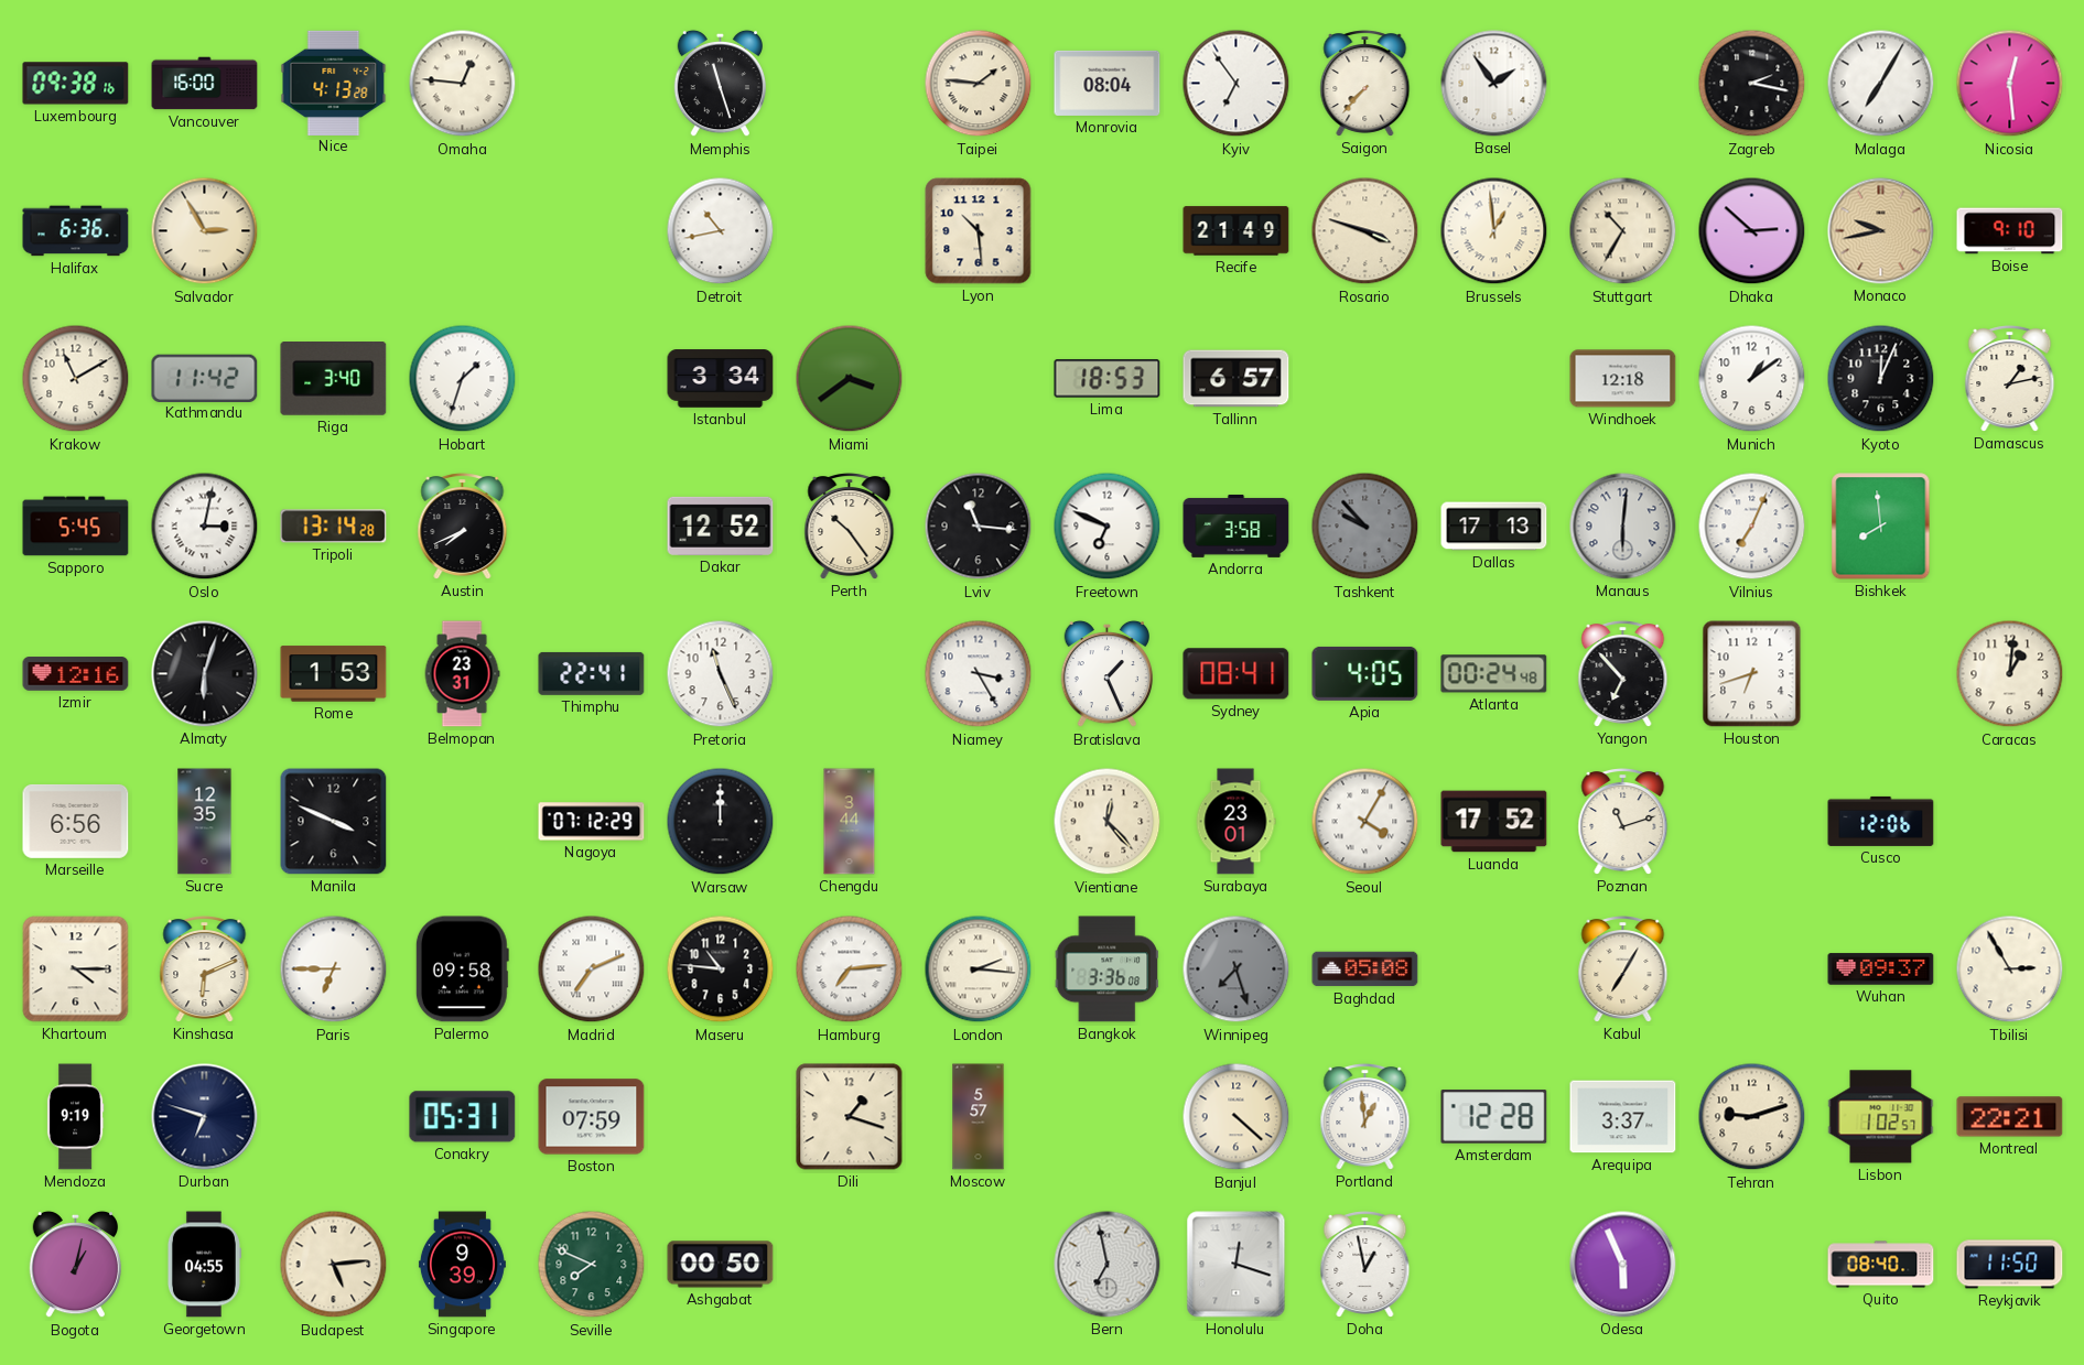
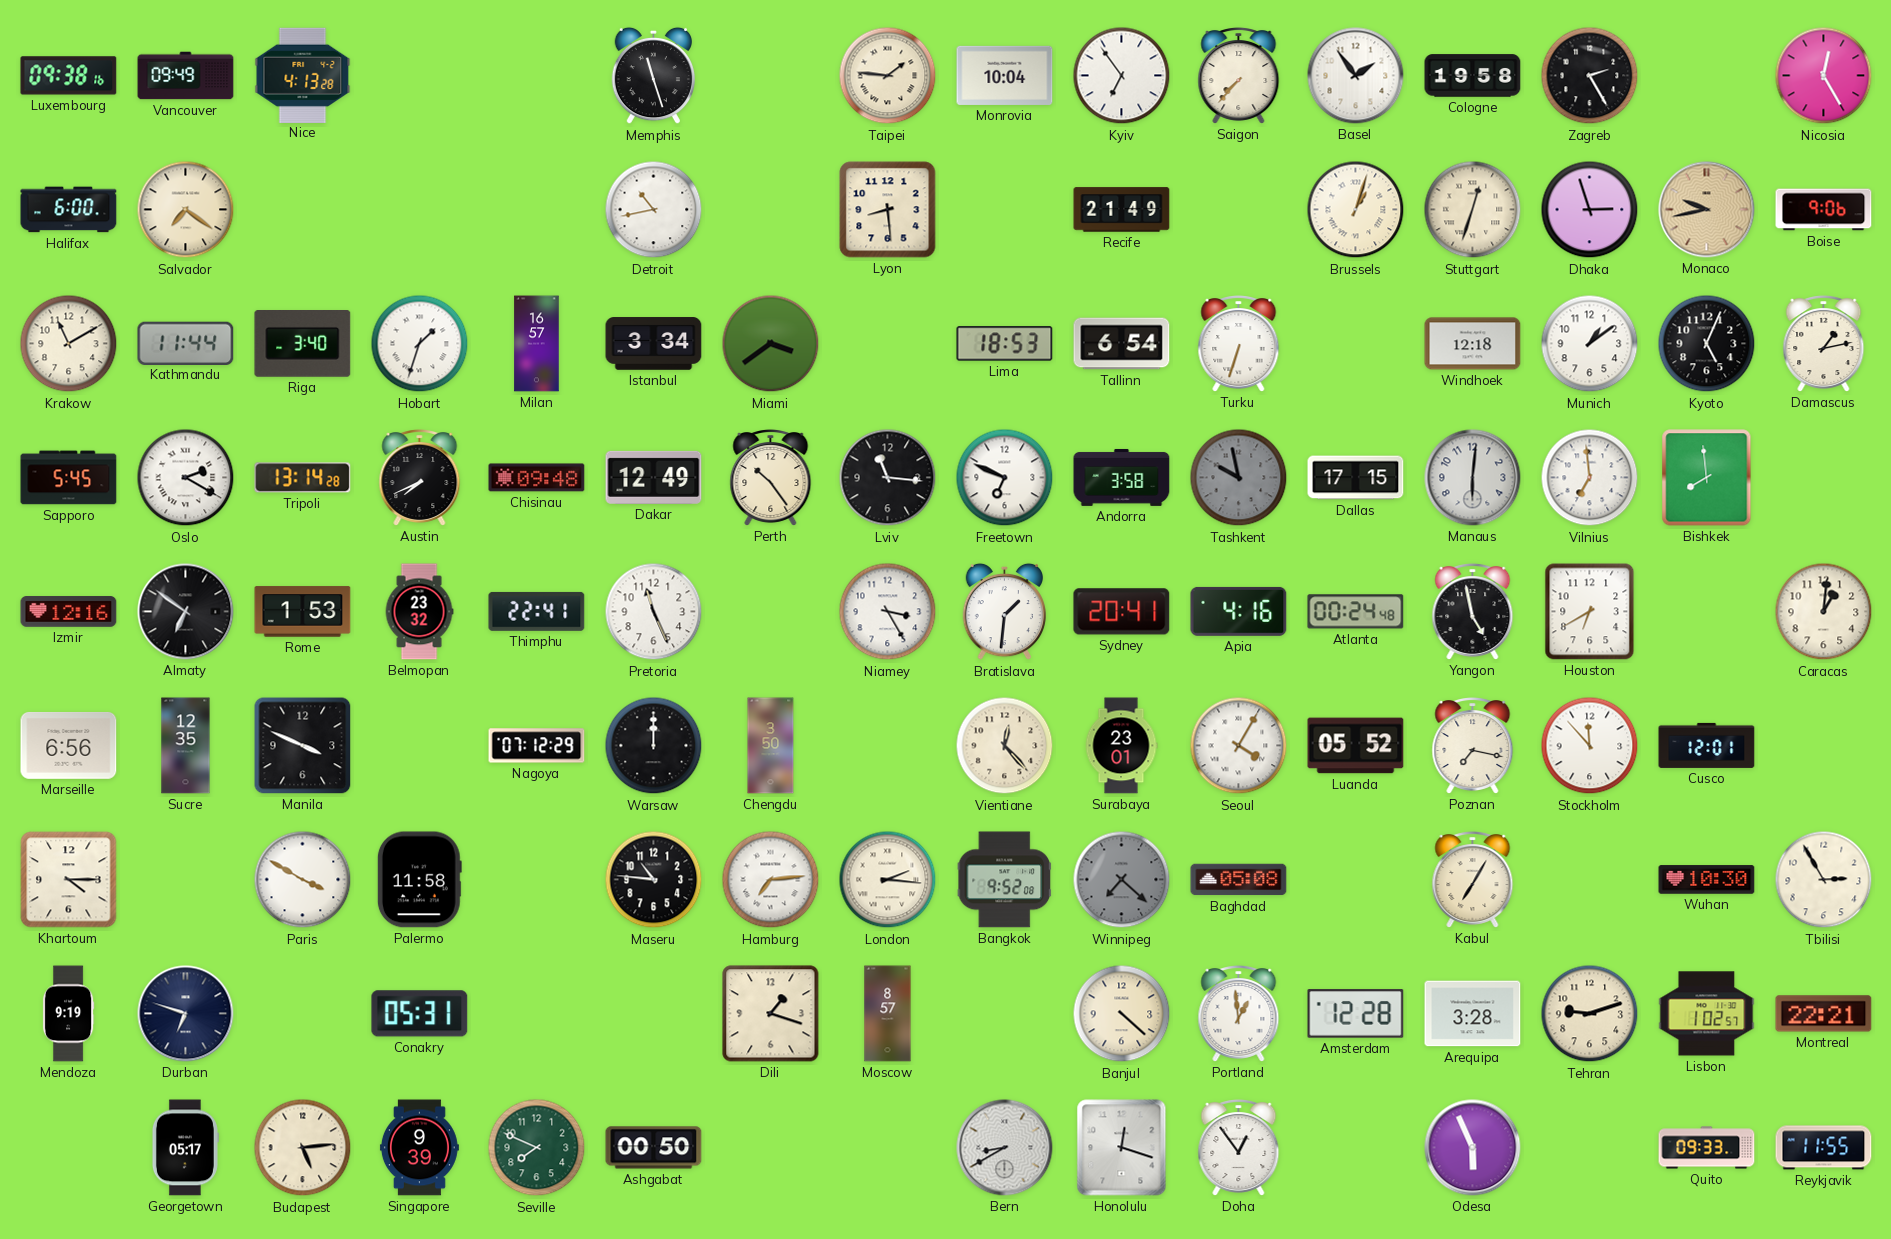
Vancouver: 16:00 -> 09:49
Omaha: 12:46 -> none
Monrovia: 08:04 -> 10:04
Cologne: none -> 19:58
Zagreb: 2:17 -> 2:25
Malaga: 7:05 -> none
Nicosia: 12:29 -> 12:25
Halifax: 6:36 -> 6:00
Salvador: 2:55 -> 7:21
Lyon: 10:29 -> 8:29
Rosario: 3:48 -> none
Brussels: 12:59 -> 1:03
Stuttgart: 10:35 -> 12:33
Dhaka: 2:52 -> 2:57
Boise: 9:10 -> 9:06
Kathmandu: 11:42 -> 11:44
Milan: none -> 16:57
Tallinn: 6:57 -> 6:54
Turku: none -> 6:33
Kyoto: 12:04 -> 5:04
Oslo: 3:02 -> 2:20
Chisinau: none -> 09:48
Dakar: 12:52 -> 12:49
Tashkent: 9:53 -> 9:58
Dallas: 17:13 -> 17:15
Vilnius: 7:04 -> 6:59
Almaty: 6:03 -> 6:51
Belmopan: 23:31 -> 23:32
Bratislava: 1:26 -> 1:31
Sydney: 08:41 -> 20:41
Apia: 4:05 -> 4:16
Yangon: 6:53 -> 4:58
Houston: 6:42 -> 6:40
Chengdu: 3:44 -> 3:50
Luanda: 17:52 -> 05:52
Poznan: 11:12 -> 7:17
Stockholm: none -> 11:53
Cusco: 12:06 -> 12:01
Kinshasa: 6:11 -> none
Paris: 6:45 -> 3:50
Palermo: 09:58 -> 11:58
Madrid: 7:11 -> none
Bangkok: 3:36 -> 9:52
Winnipeg: 7:27 -> 7:22
Wuhan: 09:37 -> 10:30
Boston: 07:59 -> none
Moscow: 5:57 -> 8:57
Arequipa: 3:37 -> 3:28
Bogota: 1:02 -> none
Georgetown: 04:55 -> 05:17
Bern: 6:58 -> 8:40
Doha: 12:58 -> 12:54
Quito: 08:40 -> 09:33
Reykjavik: 11:50 -> 11:55
